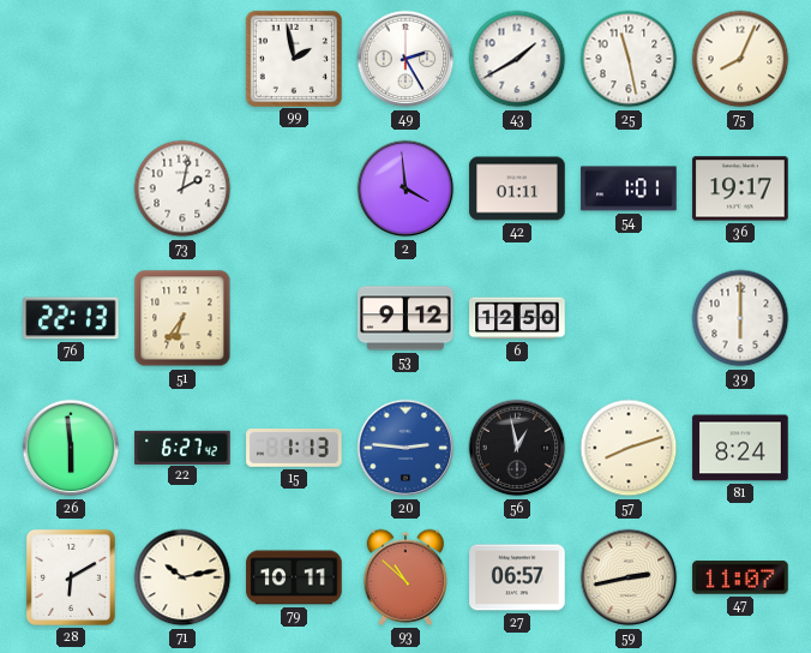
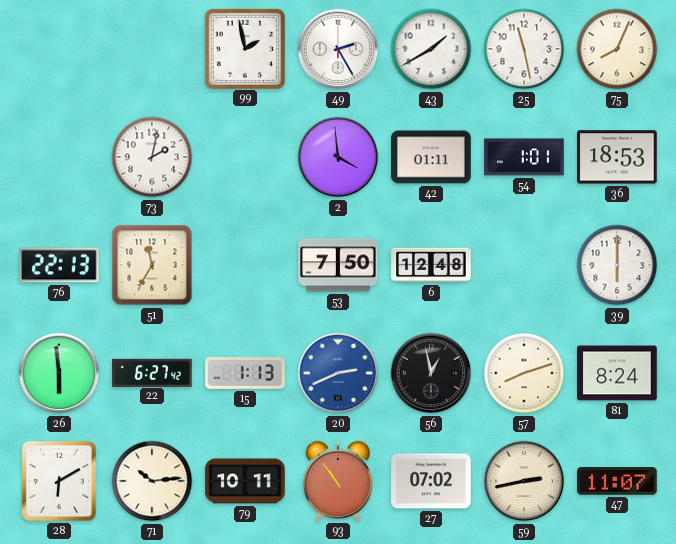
36: 19:17 -> 18:53
51: 6:36 -> 11:35
53: 9:12 -> 7:50
6: 12:50 -> 12:48
20: 2:46 -> 2:41
71: 10:13 -> 10:14
93: 10:52 -> 10:54
27: 06:57 -> 07:02
